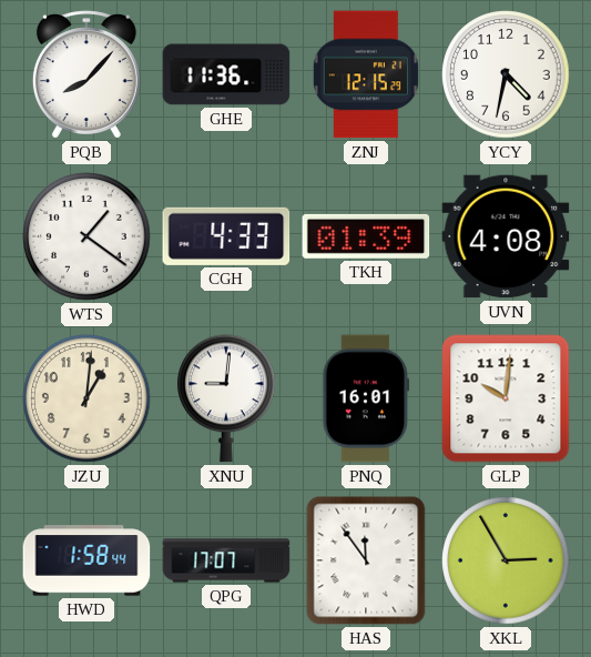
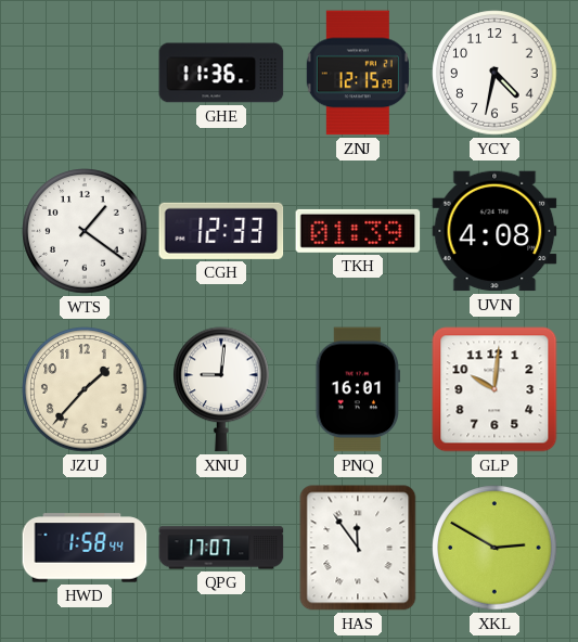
PQB: 8:07 -> none
CGH: 4:33 -> 12:33
JZU: 1:01 -> 1:37
XKL: 2:55 -> 2:50
